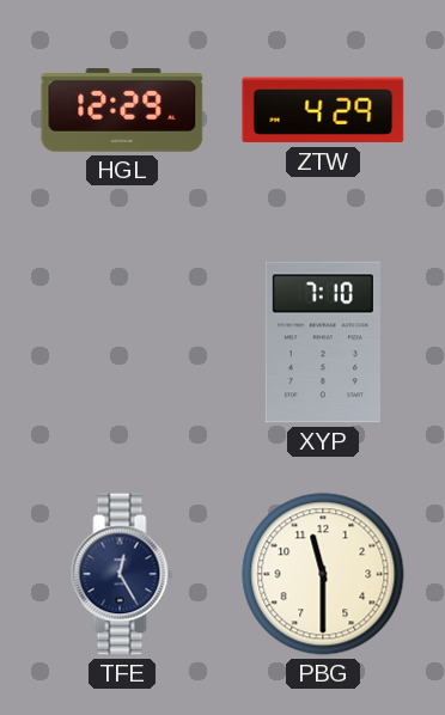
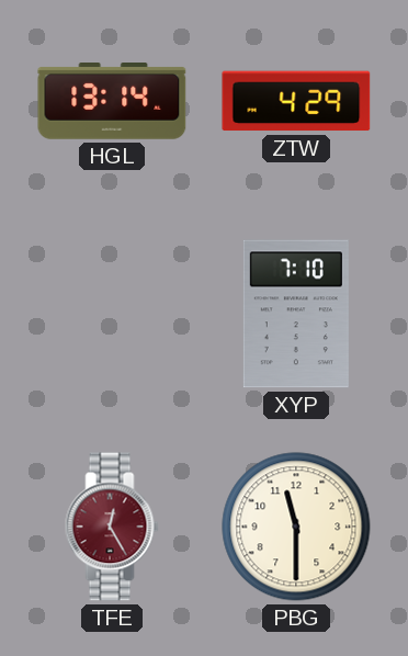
HGL: 12:29 -> 13:14
TFE dial: navy -> burgundy
